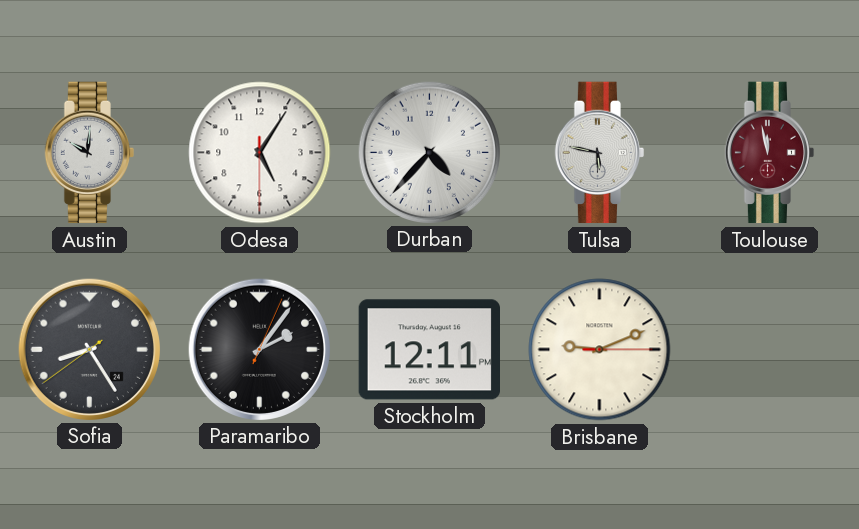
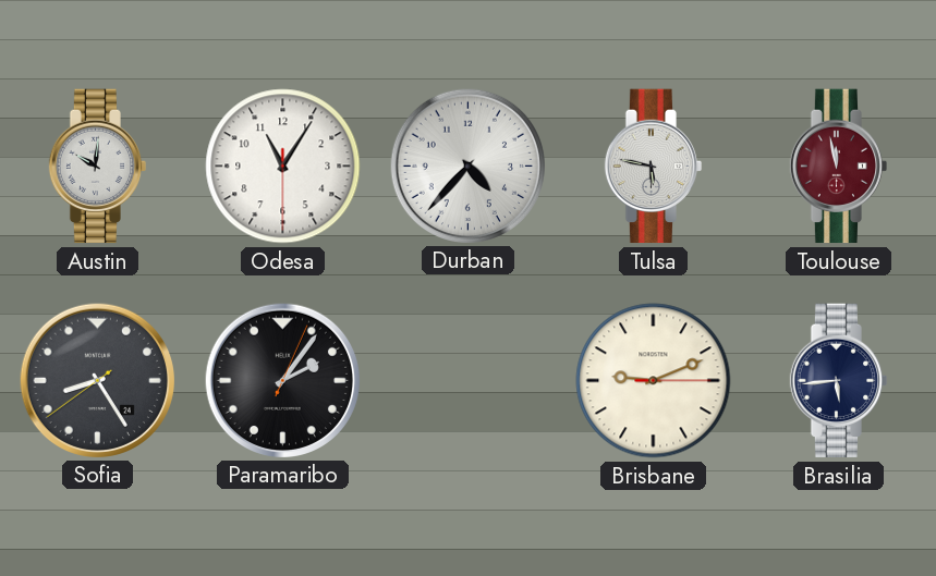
Odesa: 5:05 -> 11:05
Stockholm: 12:11 -> none
Brasilia: none -> 5:44
